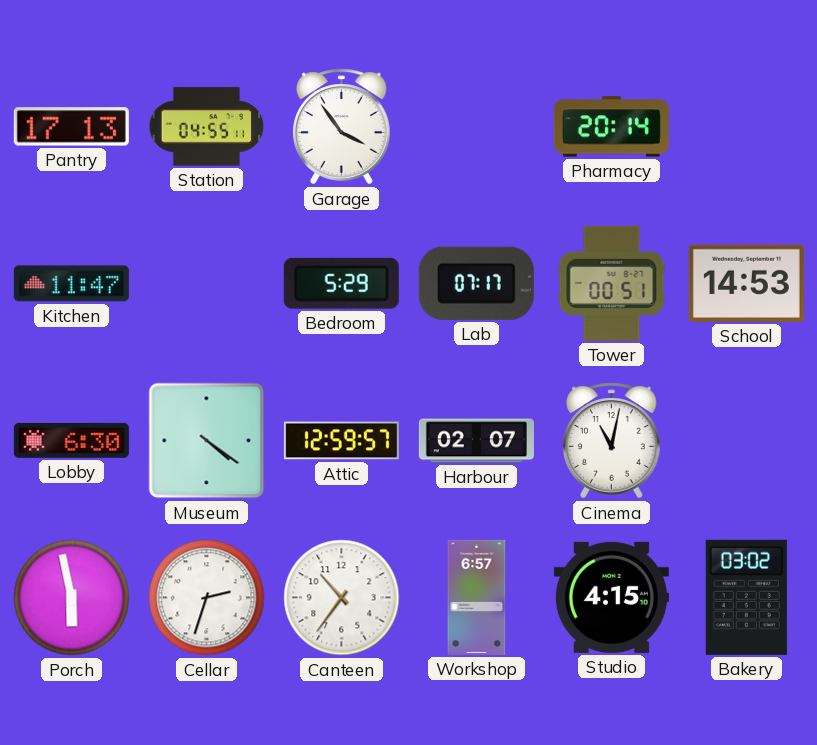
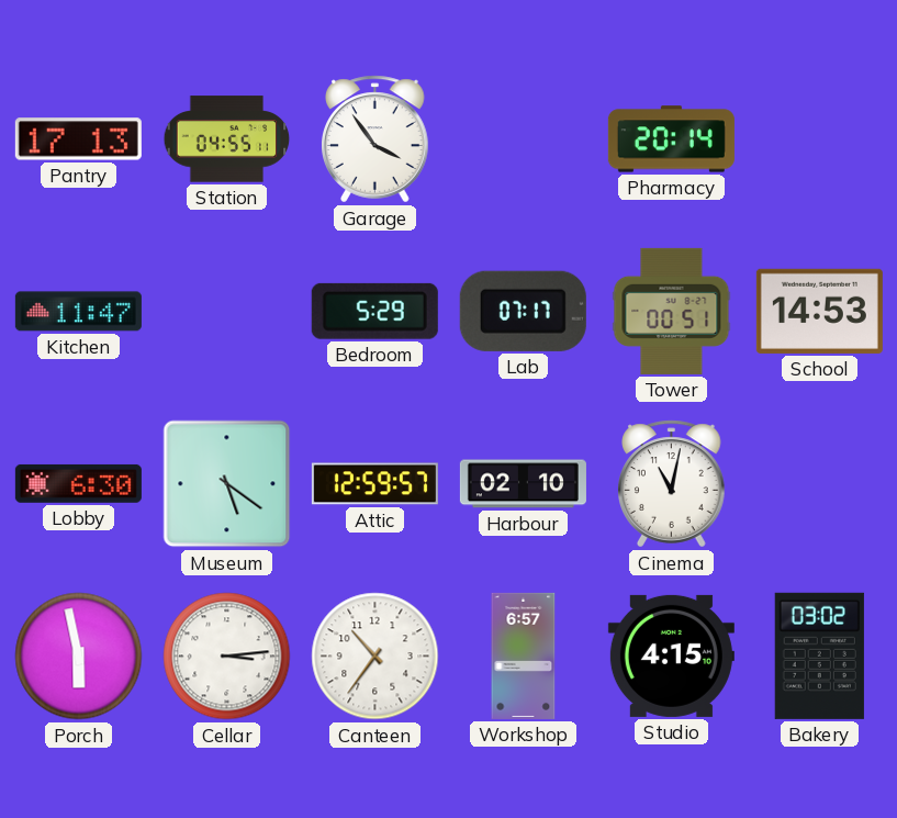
Museum: 4:21 -> 5:21
Harbour: 02:07 -> 02:10
Cellar: 2:33 -> 3:14
